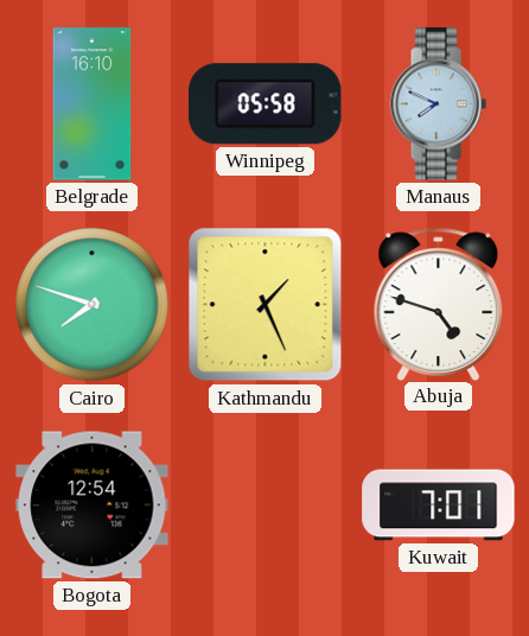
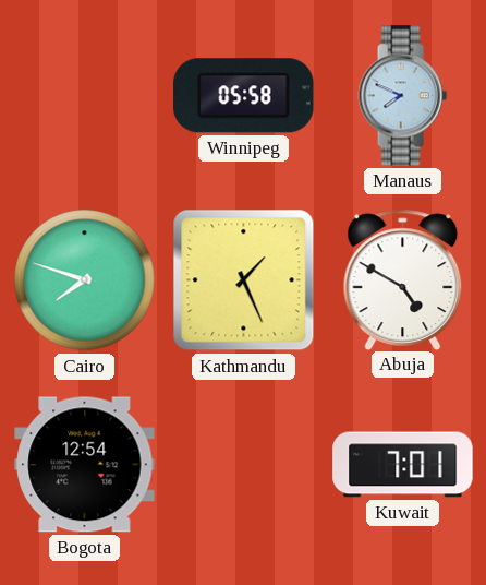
Belgrade: 16:10 -> none
Abuja: 4:48 -> 4:50
